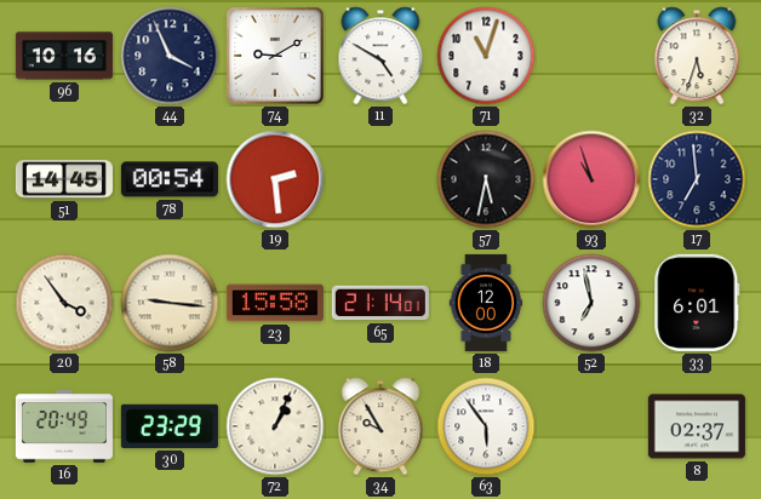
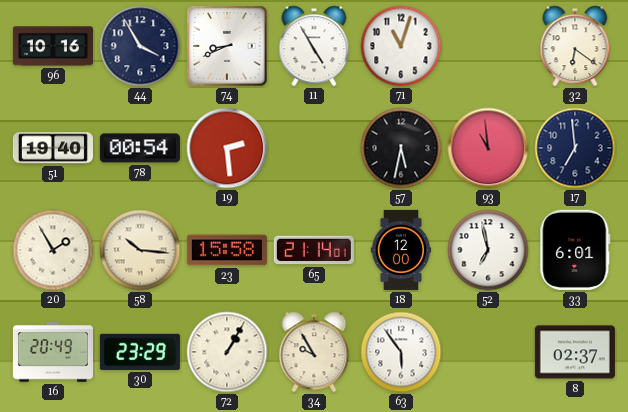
44: 3:56 -> 3:55
74: 9:10 -> 8:41
11: 4:50 -> 4:55
32: 5:33 -> 6:21
51: 14:45 -> 19:40
93: 10:57 -> 10:59
20: 3:54 -> 1:55
58: 9:16 -> 10:16
72: 1:04 -> 1:05
